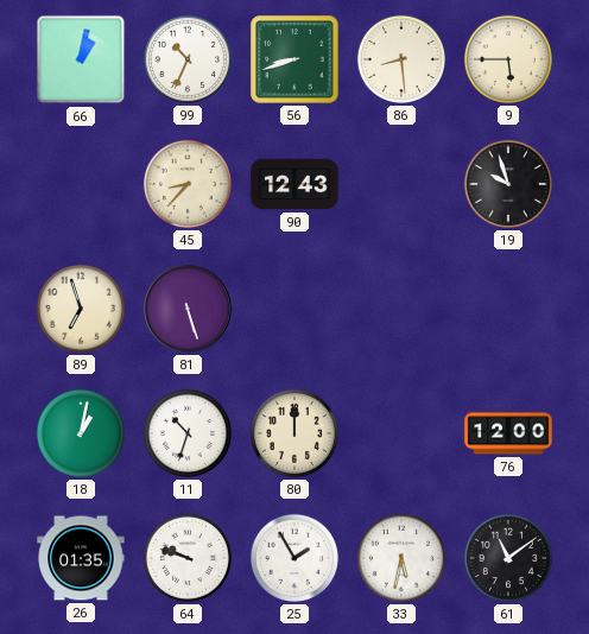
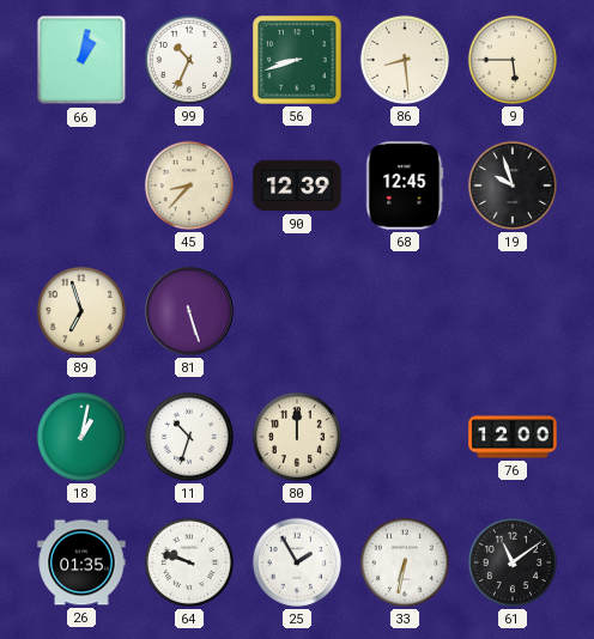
90: 12:43 -> 12:39
68: none -> 12:45
33: 5:32 -> 6:32
